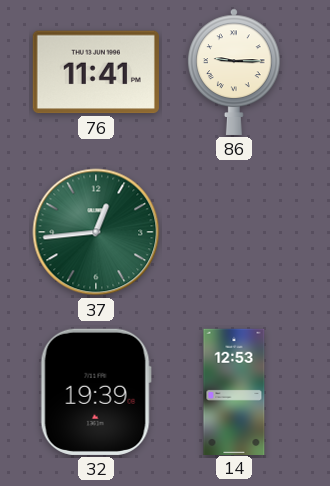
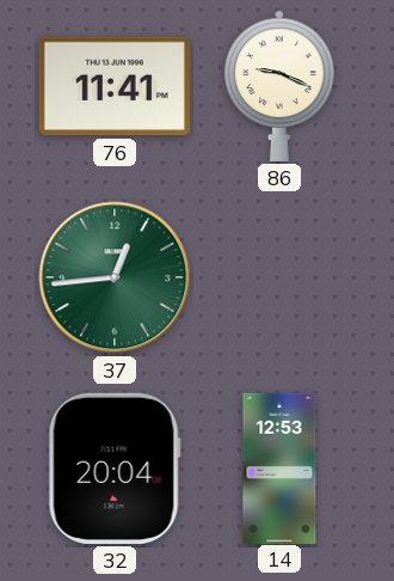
86: 9:15 -> 9:19
32: 19:39 -> 20:04
